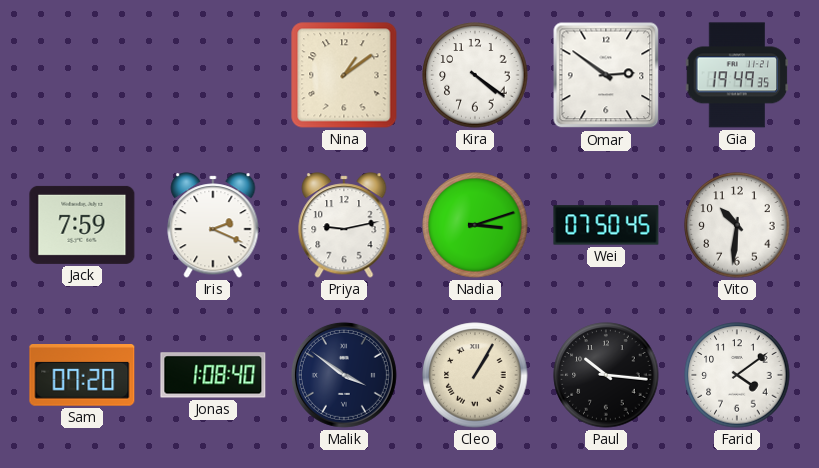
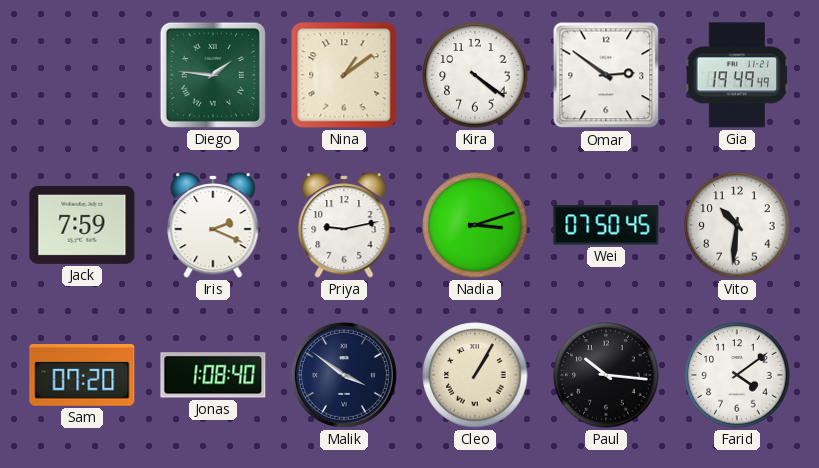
Diego: none -> 1:46
Gia: 19:49:35 -> 19:49:49
